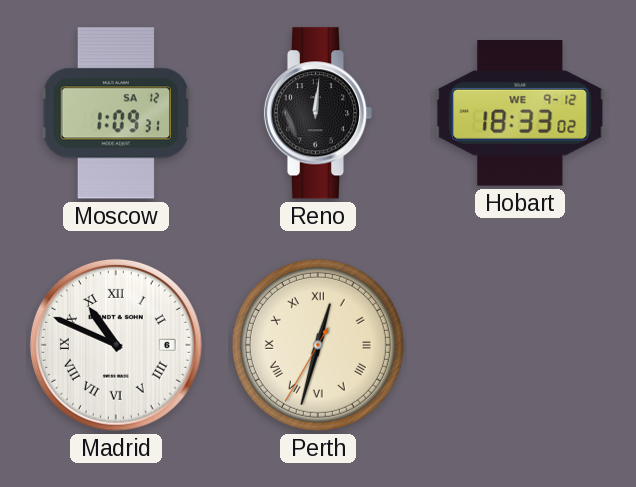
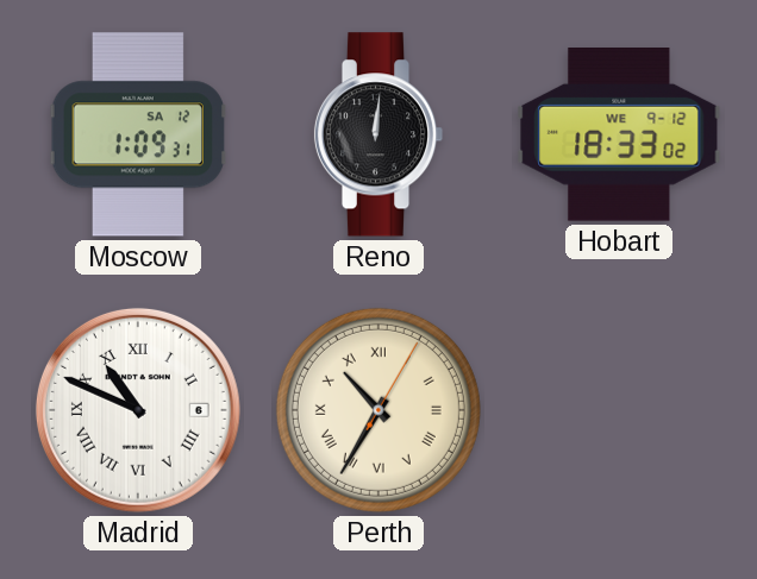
Perth: 12:32 -> 10:35
